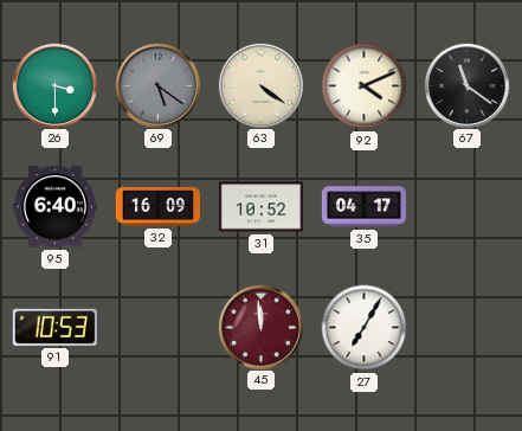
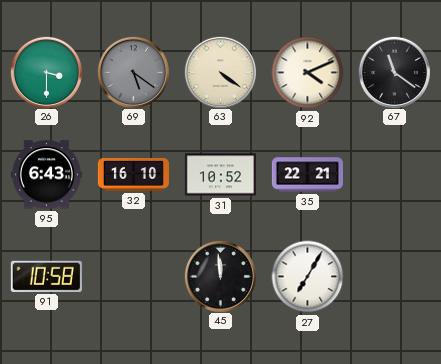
95: 6:40 -> 6:43
32: 16:09 -> 16:10
35: 04:17 -> 22:21
91: 10:53 -> 10:58
45 dial: burgundy -> black
